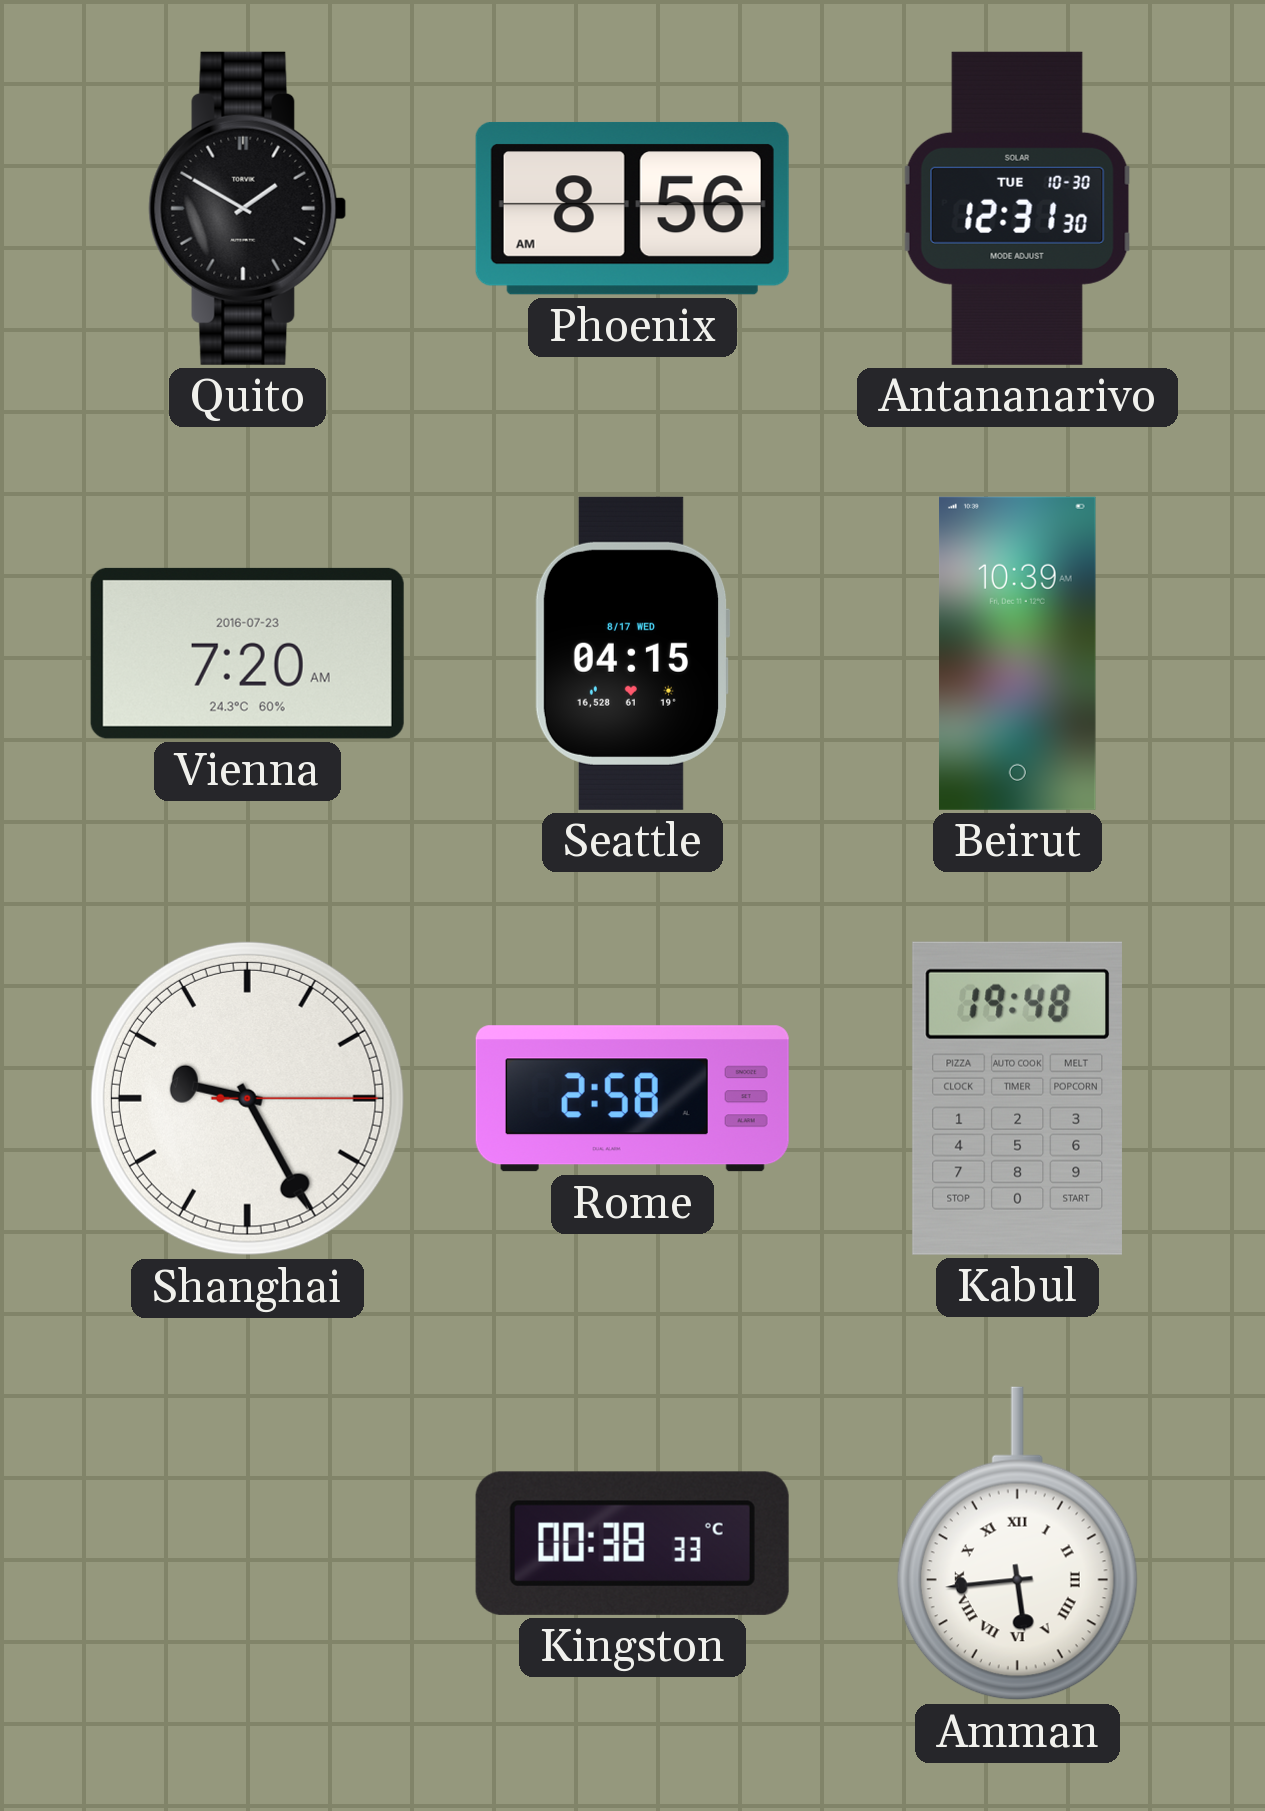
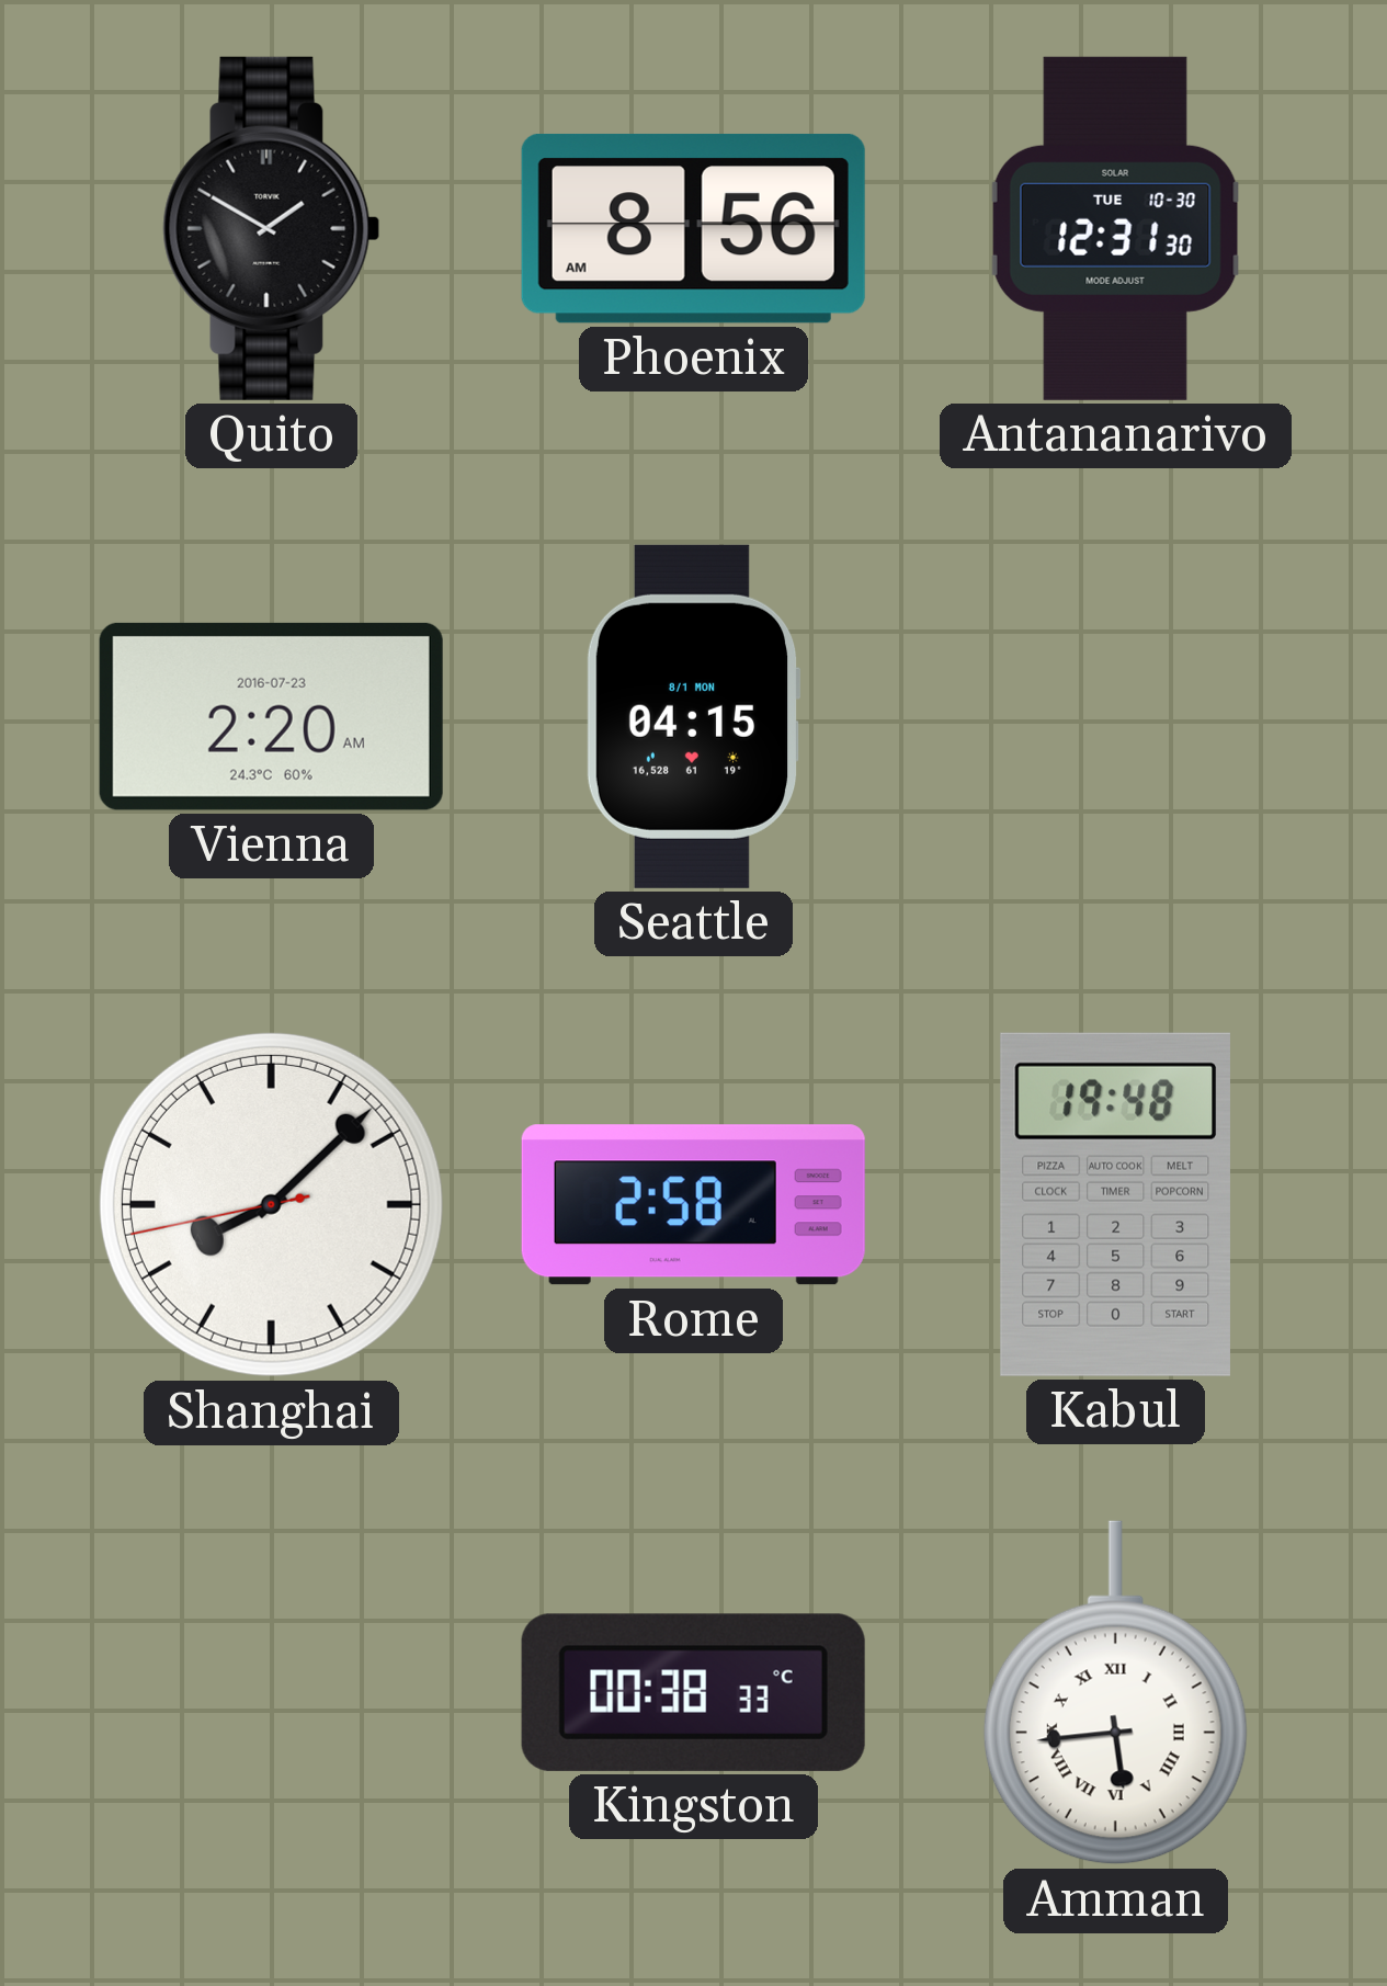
Vienna: 7:20 -> 2:20
Seattle date: 8/17 WED -> 8/1 MON
Beirut: 10:39 -> none
Shanghai: 9:25 -> 8:07
